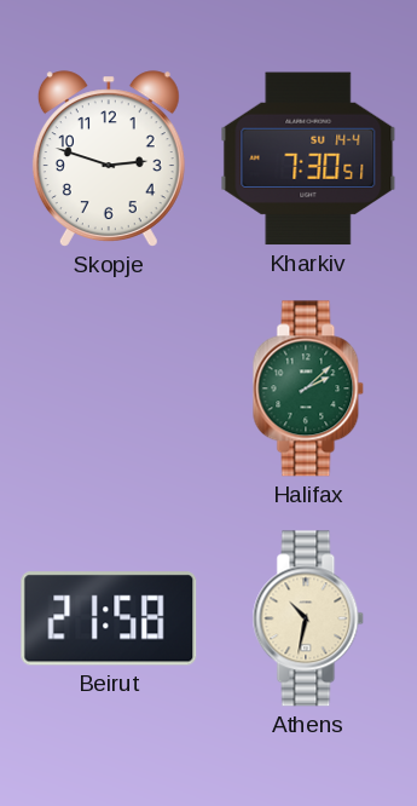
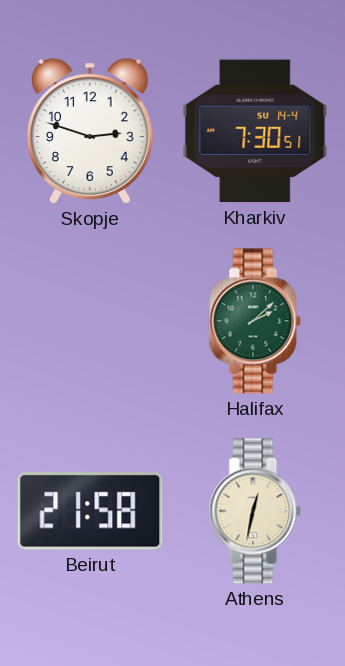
Athens: 10:32 -> 12:32
